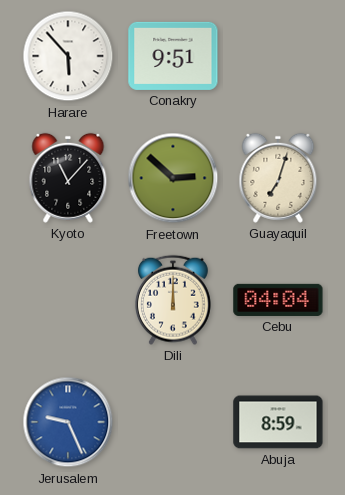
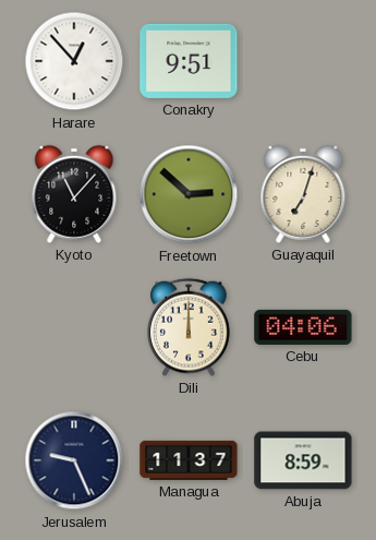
Harare: 5:53 -> 12:53
Cebu: 04:04 -> 04:06
Jerusalem dial: blue -> navy
Managua: none -> 11:37
